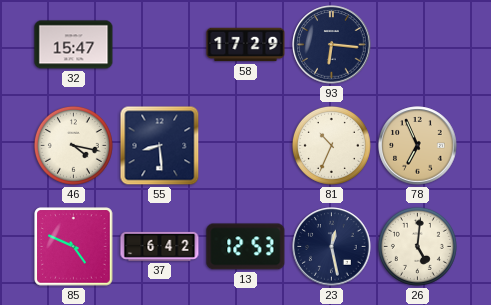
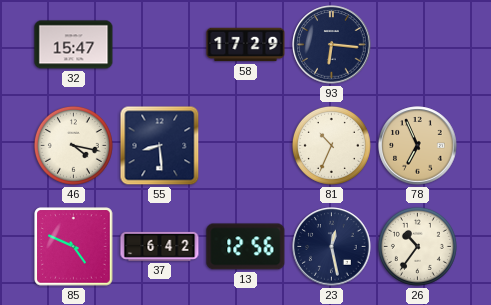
13: 12:53 -> 12:56
26: 5:01 -> 10:36
